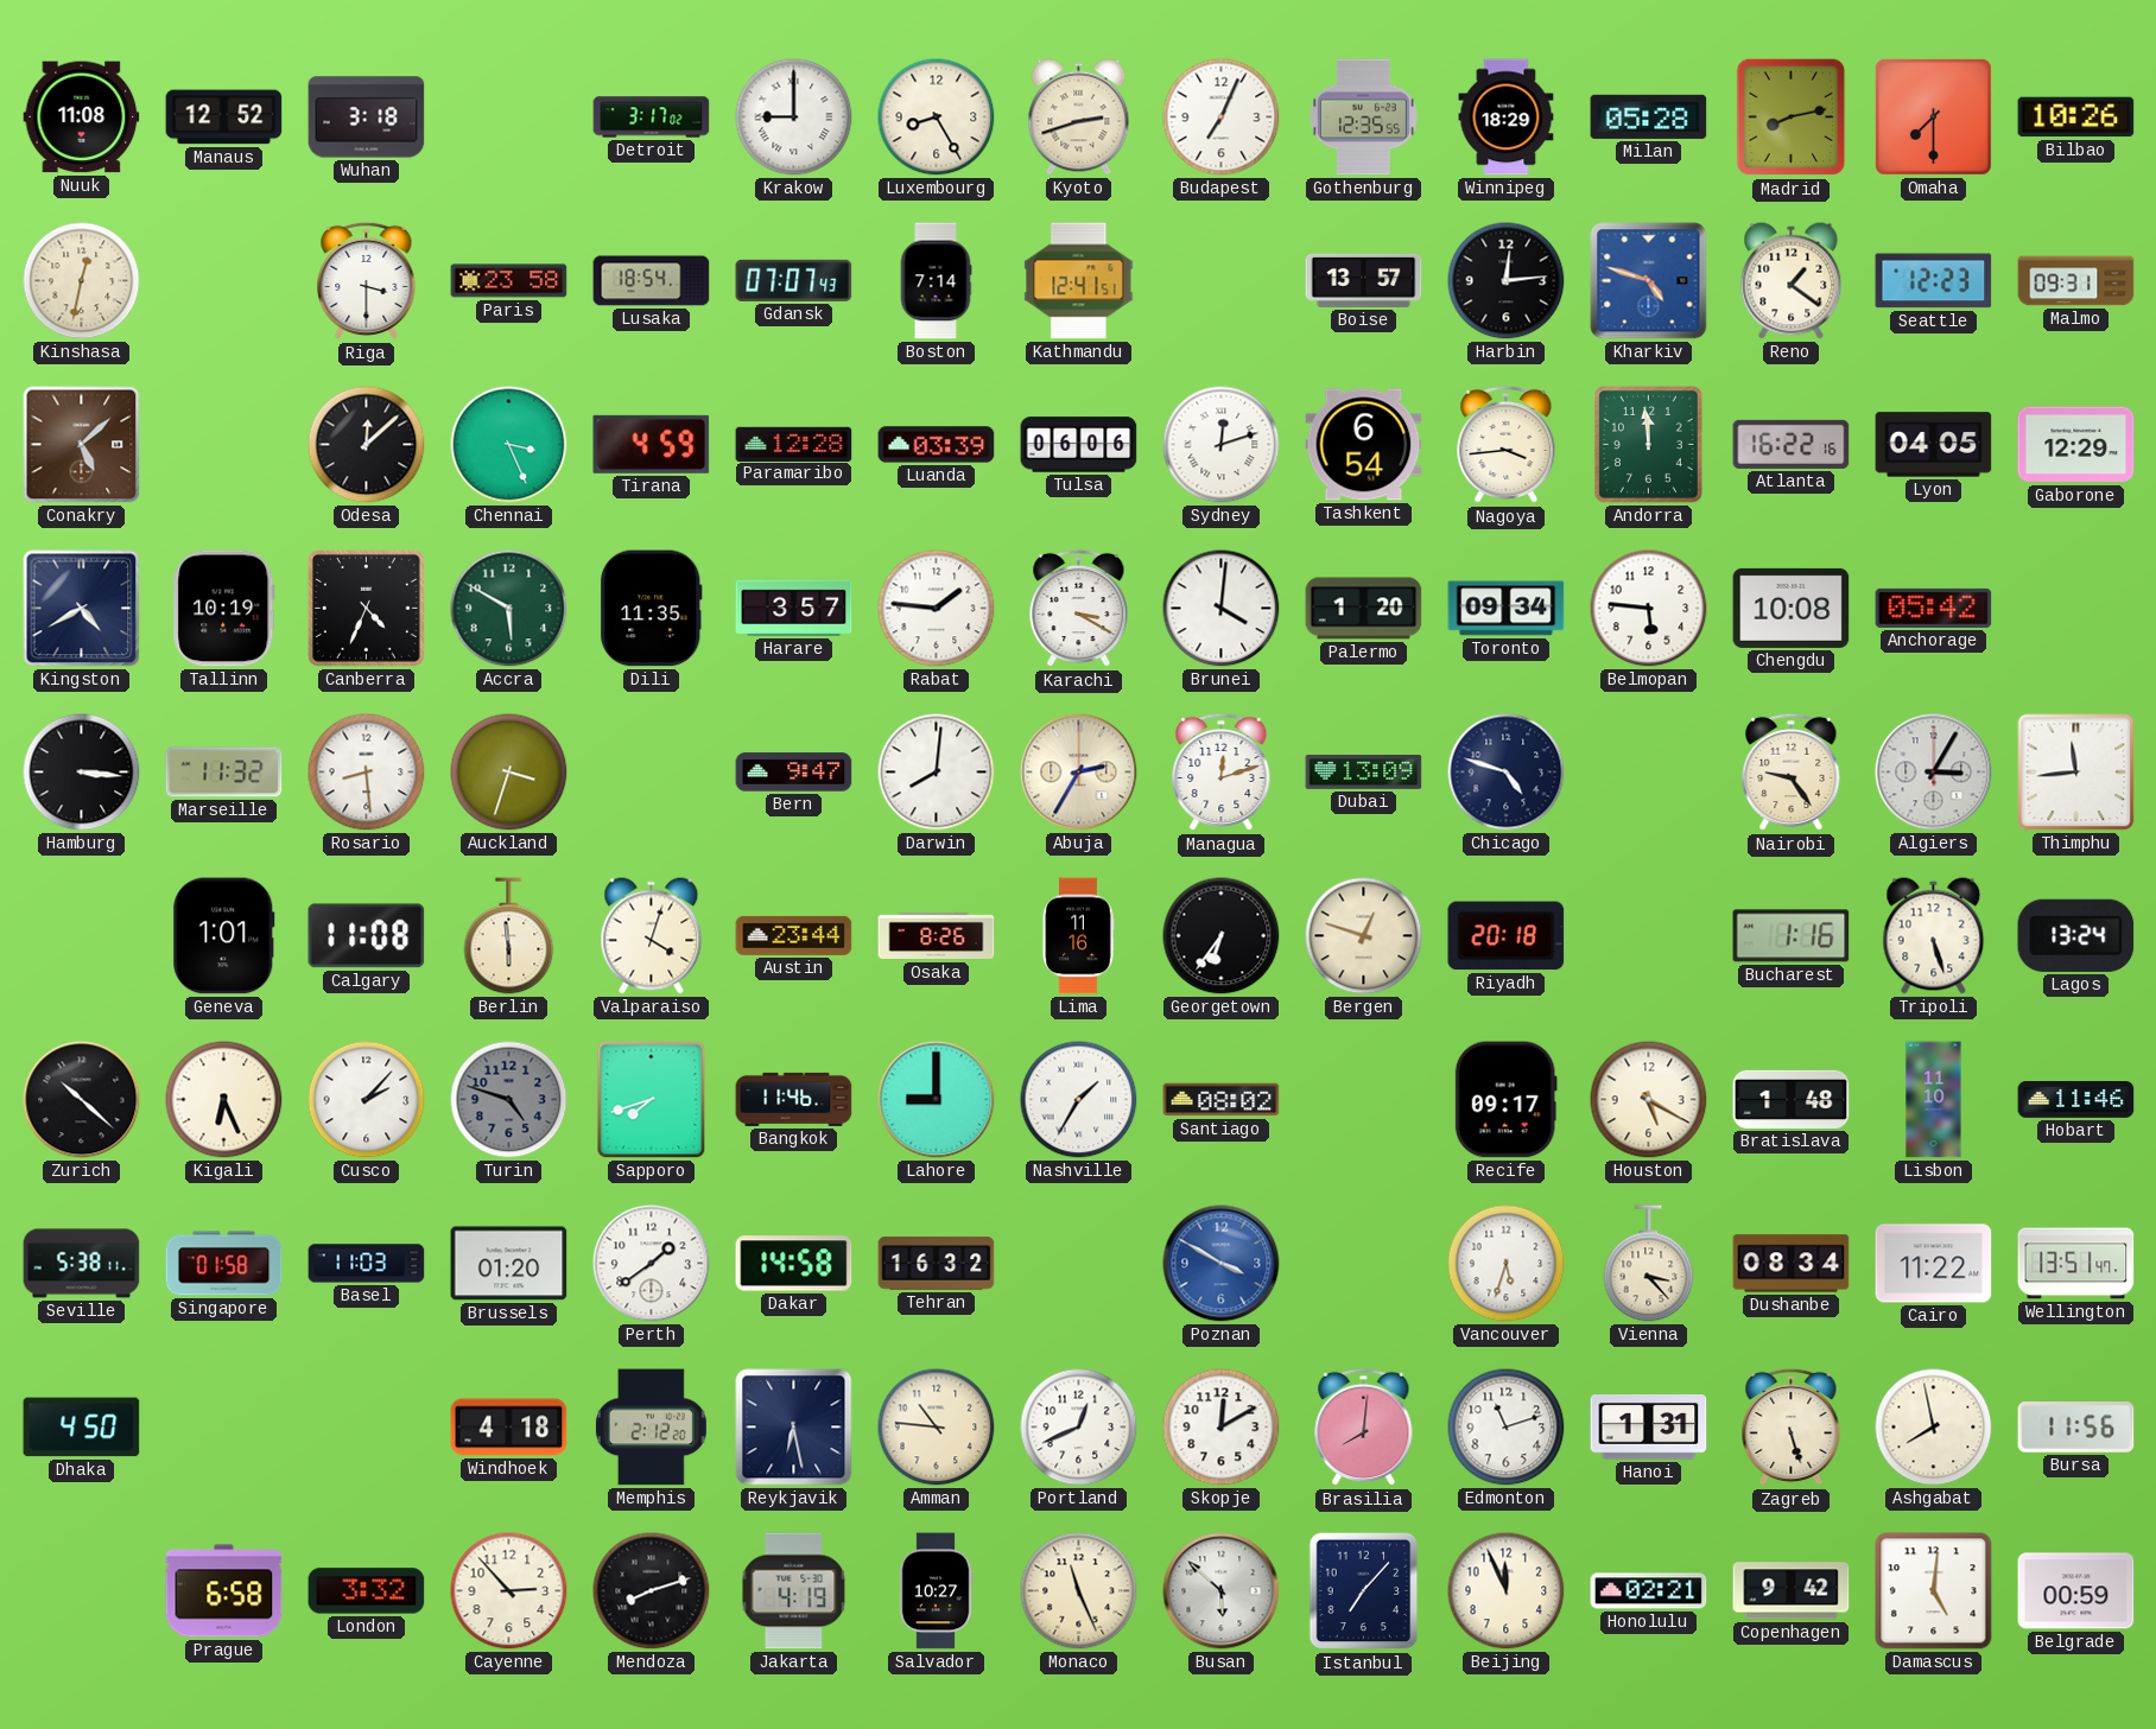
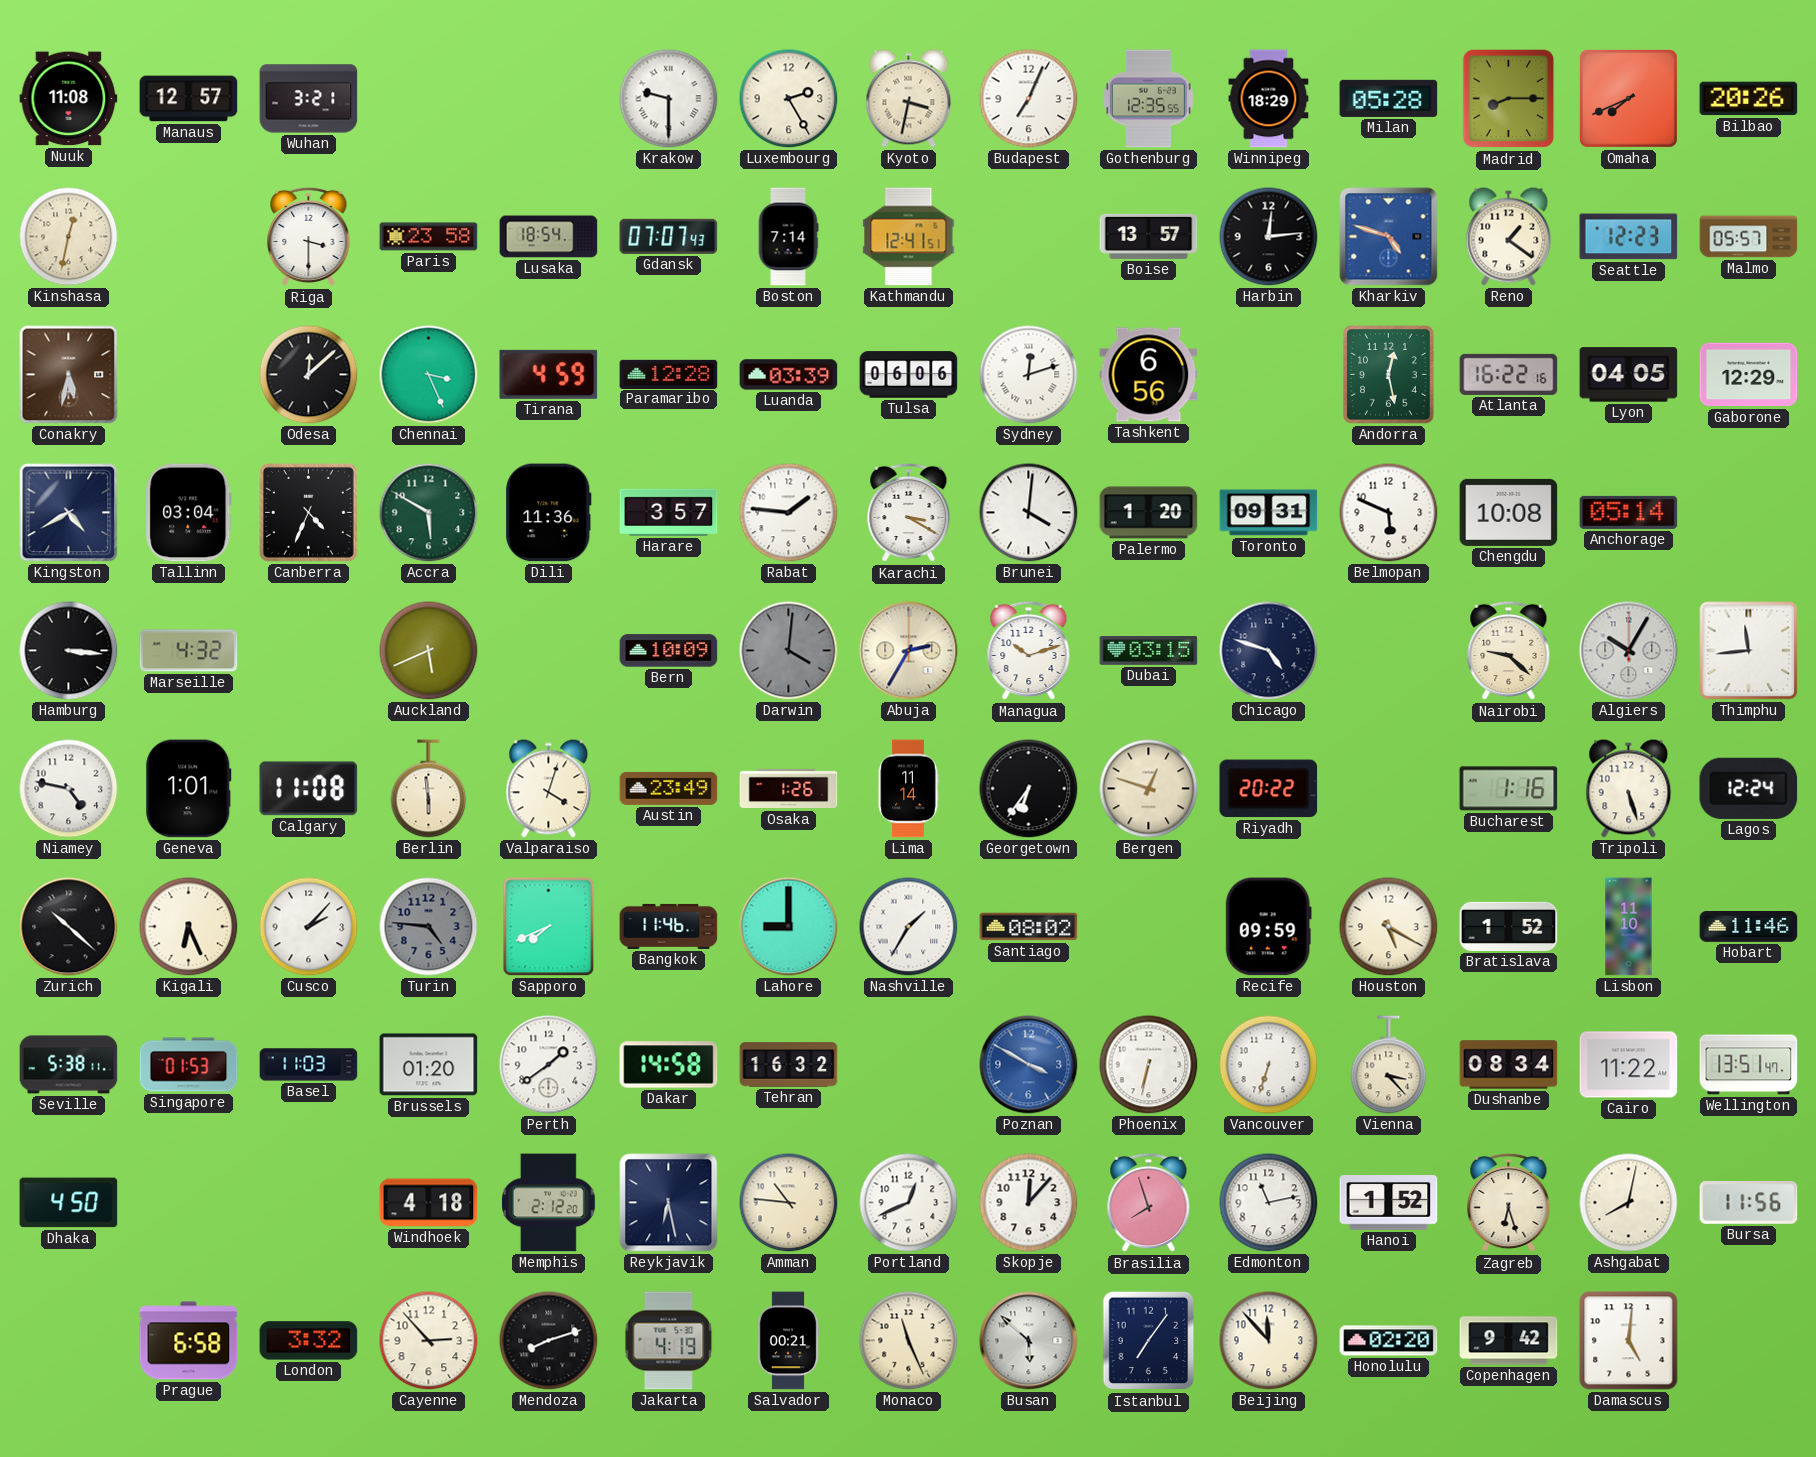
Manaus: 12:52 -> 12:57
Wuhan: 3:18 -> 3:21
Detroit: 3:17 -> none
Krakow: 9:00 -> 9:30
Luxembourg: 8:25 -> 2:25
Kyoto: 2:42 -> 3:32
Madrid: 8:13 -> 8:15
Omaha: 7:30 -> 7:41
Bilbao: 10:26 -> 20:26
Malmo: 09:31 -> 05:57
Conakry: 5:08 -> 5:32
Tashkent: 6:54 -> 6:56
Nagoya: 3:44 -> none
Andorra: 11:59 -> 12:28
Tallinn: 10:19 -> 03:04
Dili: 11:35 -> 11:36
Toronto: 09:34 -> 09:31
Belmopan: 5:46 -> 5:49
Anchorage: 05:42 -> 05:14
Marseille: 11:32 -> 4:32
Rosario: 8:29 -> none
Auckland: 3:33 -> 5:41
Bern: 9:47 -> 10:09
Darwin: 8:01 -> 4:01
Darwin dial: white -> grey
Managua: 12:12 -> 10:12
Dubai: 13:09 -> 03:15
Nairobi: 9:24 -> 9:22
Algiers: 3:05 -> 10:05
Niamey: none -> 4:47
Austin: 23:44 -> 23:49
Osaka: 8:26 -> 1:26
Lima: 11:16 -> 11:14
Riyadh: 20:18 -> 20:22
Lagos: 13:24 -> 12:24
Turin: 4:48 -> 4:46
Sapporo: 7:42 -> 7:41
Recife: 09:17 -> 09:59
Bratislava: 1:48 -> 1:52
Singapore: 01:58 -> 01:53
Phoenix: none -> 6:32
Vancouver: 5:33 -> 6:33
Skopje: 12:10 -> 12:07
Brasilia: 8:01 -> 7:57
Edmonton: 11:12 -> 11:13
Hanoi: 1:31 -> 1:52
Zagreb: 5:27 -> 6:27
Ashgabat: 7:58 -> 8:02
Salvador: 10:27 -> 00:21
Istanbul: 7:07 -> 7:06
Beijing: 11:56 -> 11:53
Honolulu: 02:21 -> 02:20
Belgrade: 00:59 -> none
